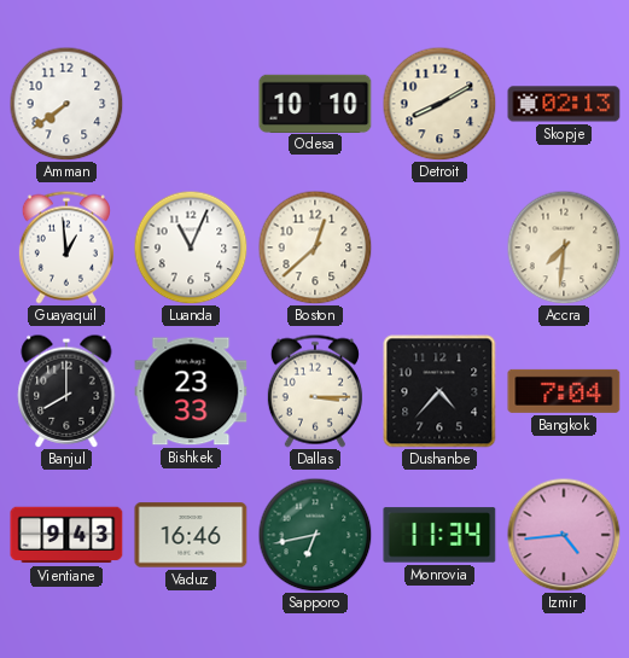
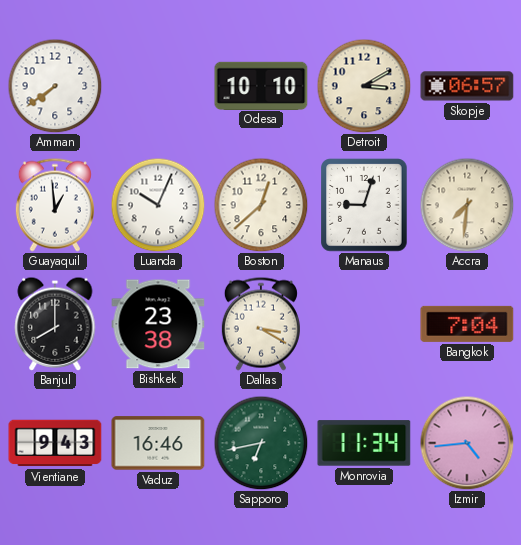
Detroit: 8:10 -> 3:10
Skopje: 02:13 -> 06:57
Luanda: 11:04 -> 10:04
Manaus: none -> 9:03
Bishkek: 23:33 -> 23:38
Dallas: 3:15 -> 3:20
Dushanbe: 4:37 -> none
